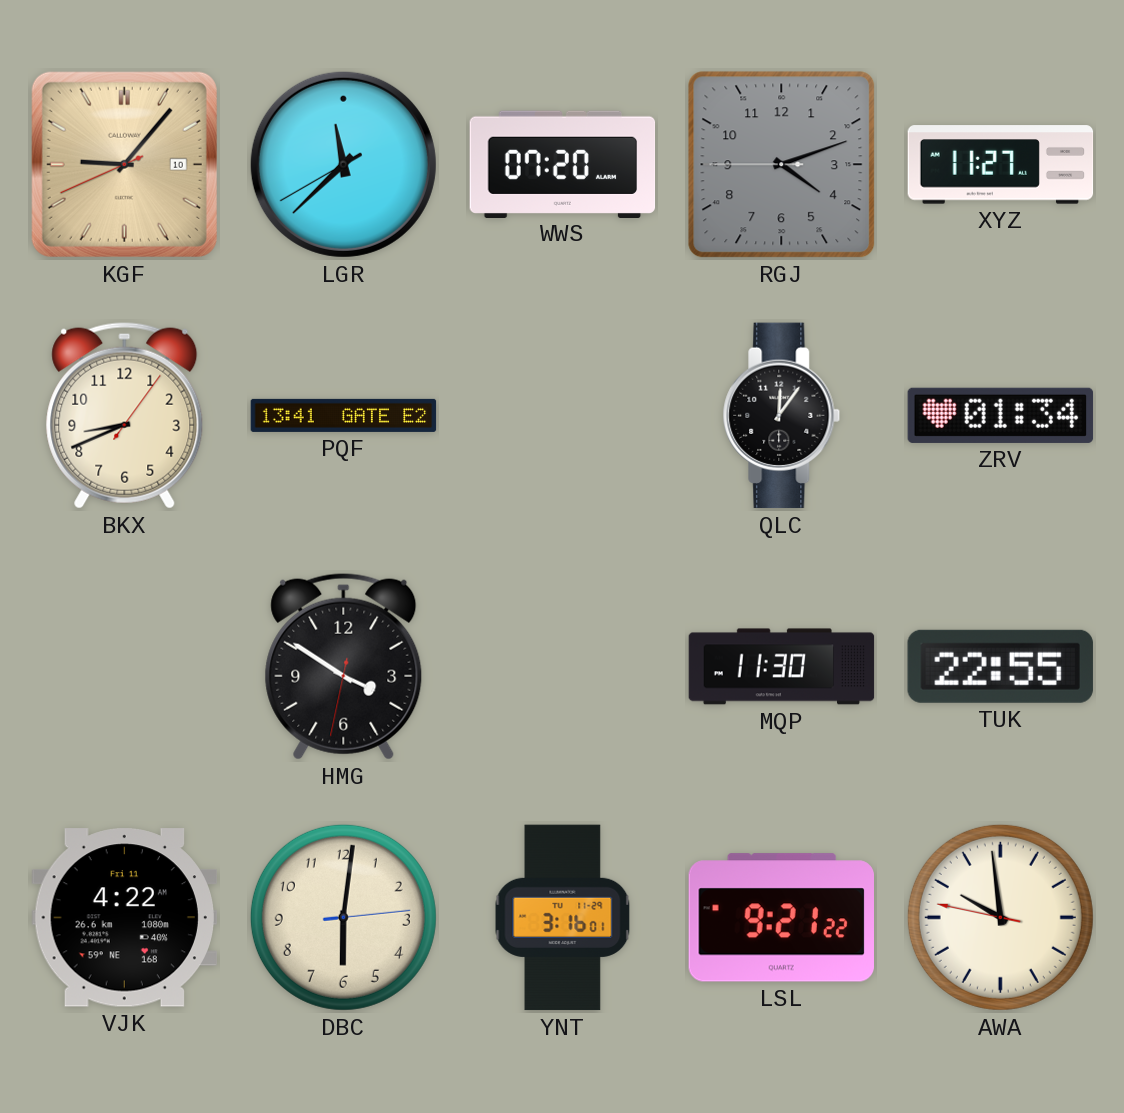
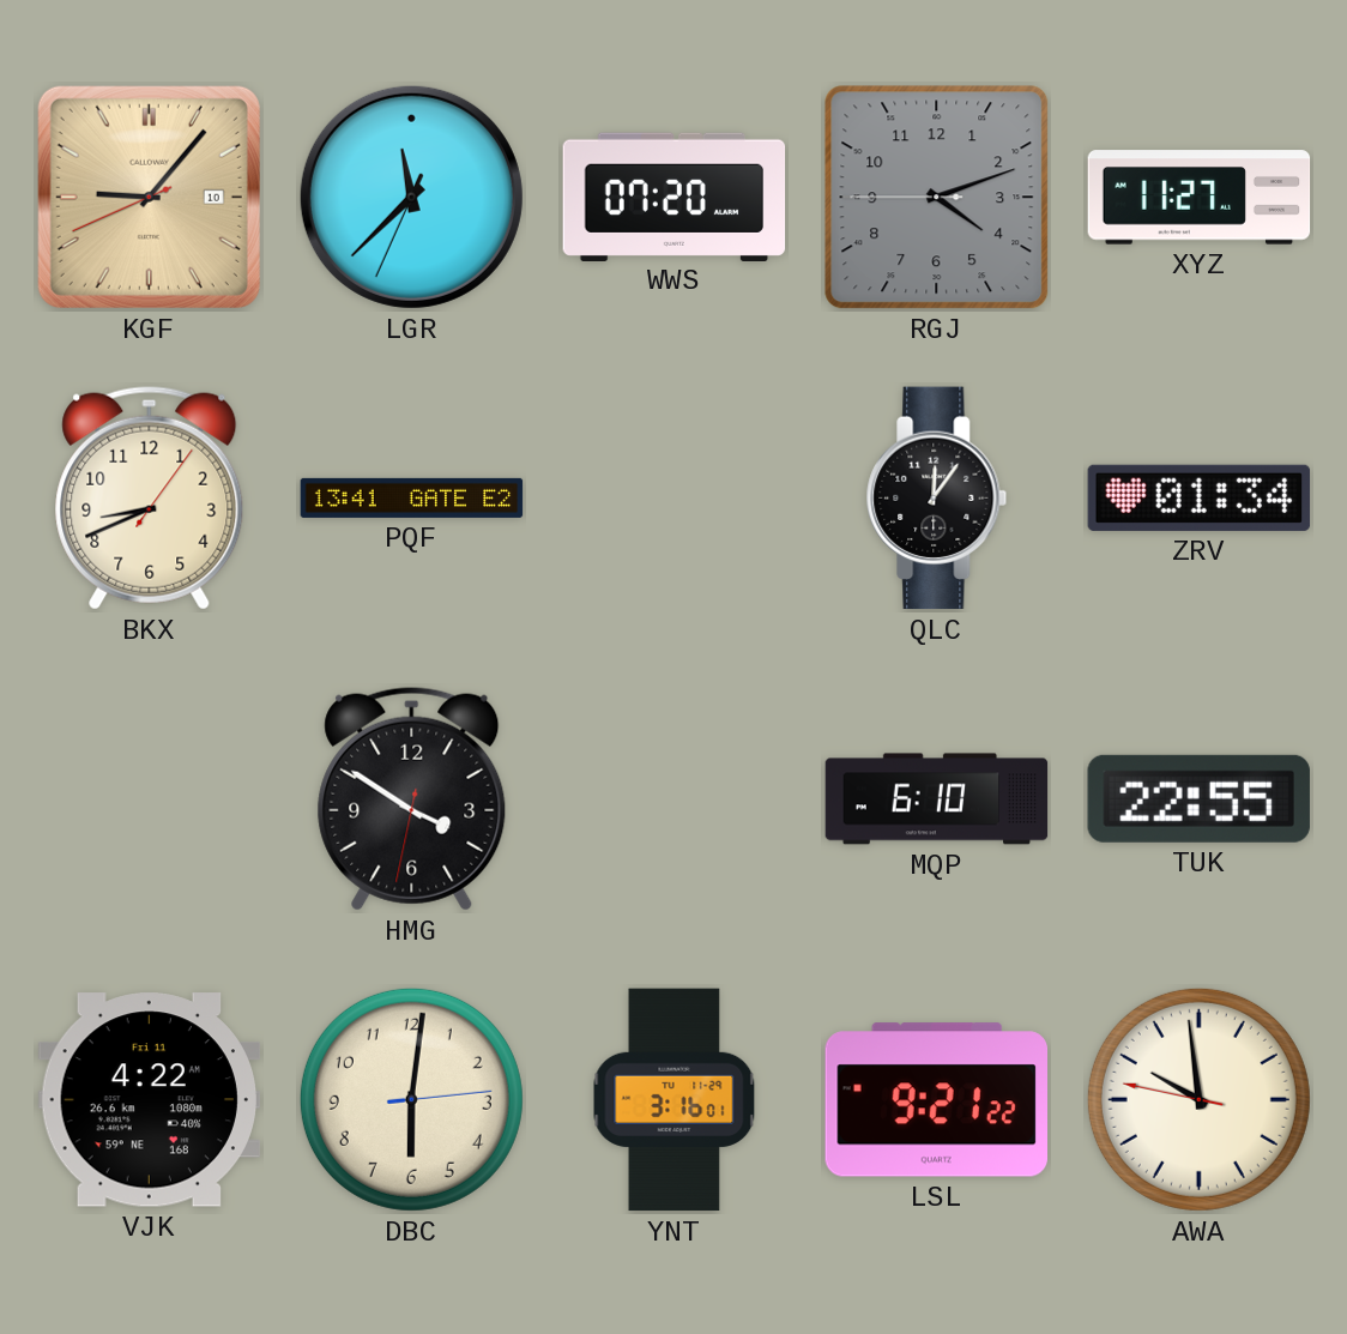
LGR: 11:37:40 -> 11:37:34
MQP: 11:30 -> 6:10
